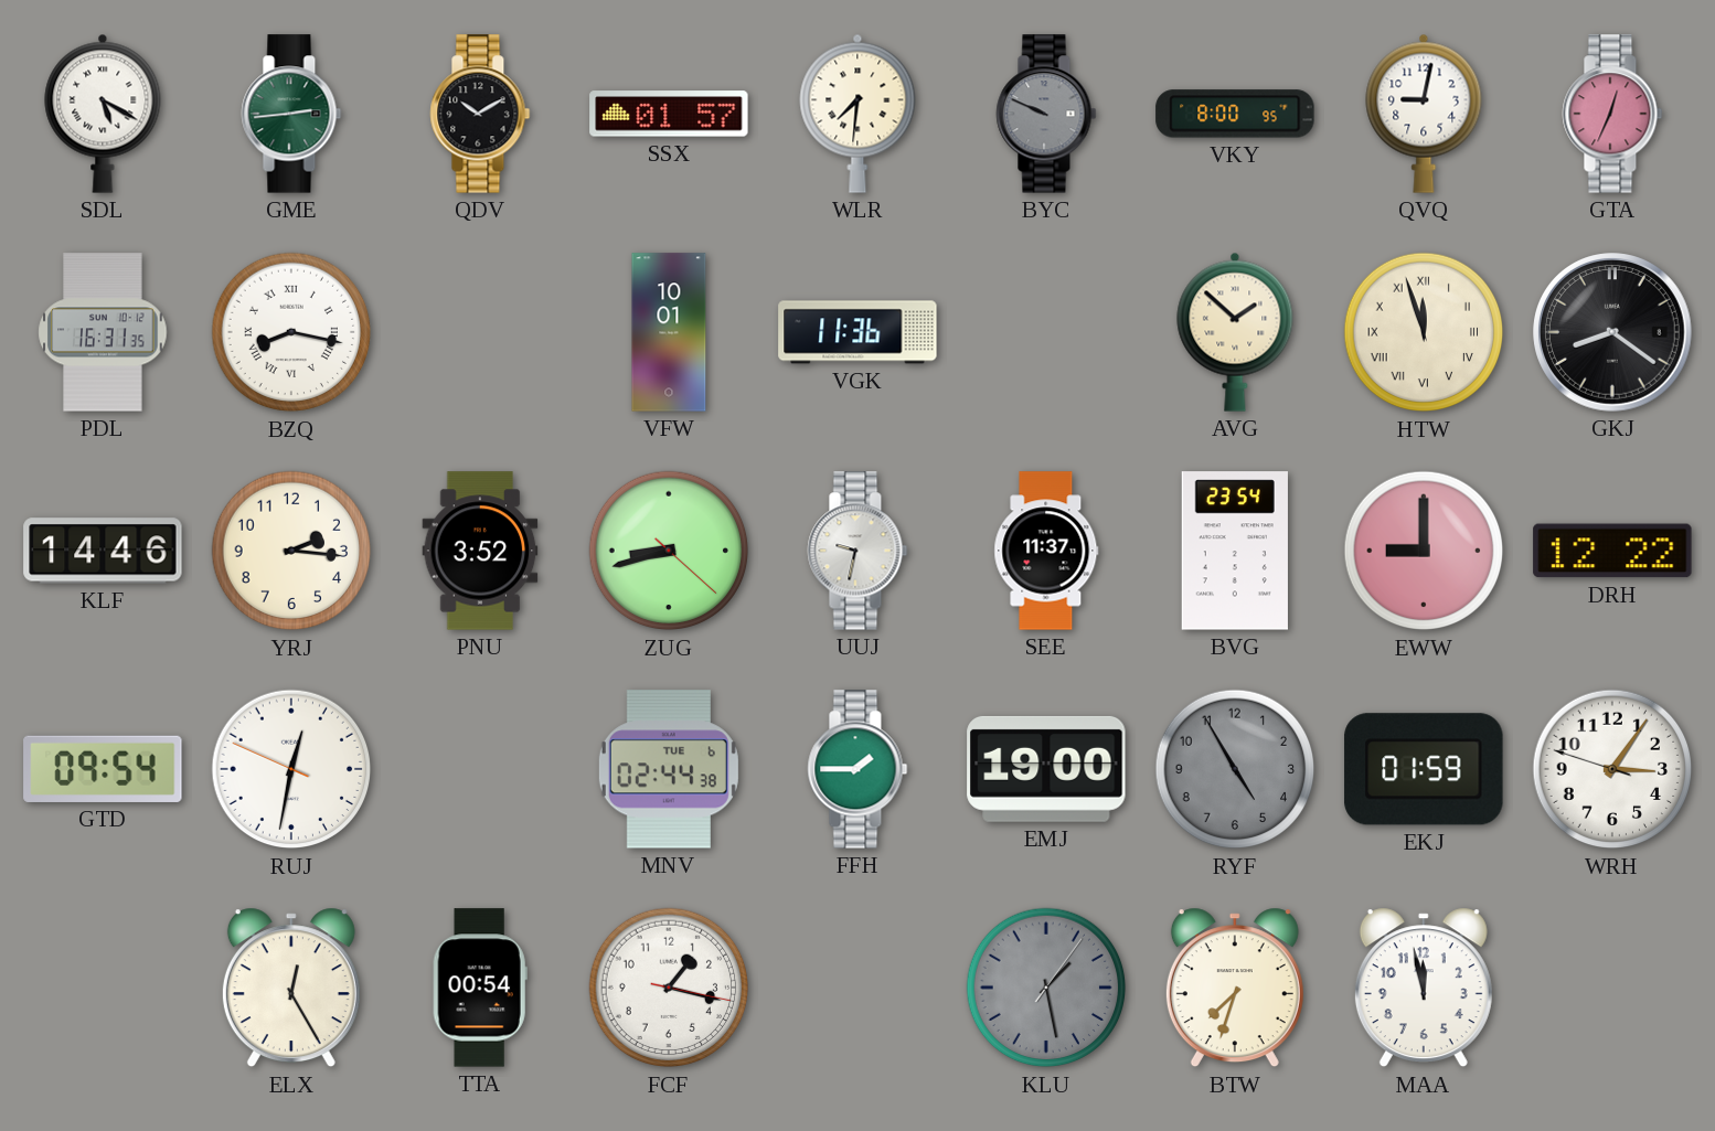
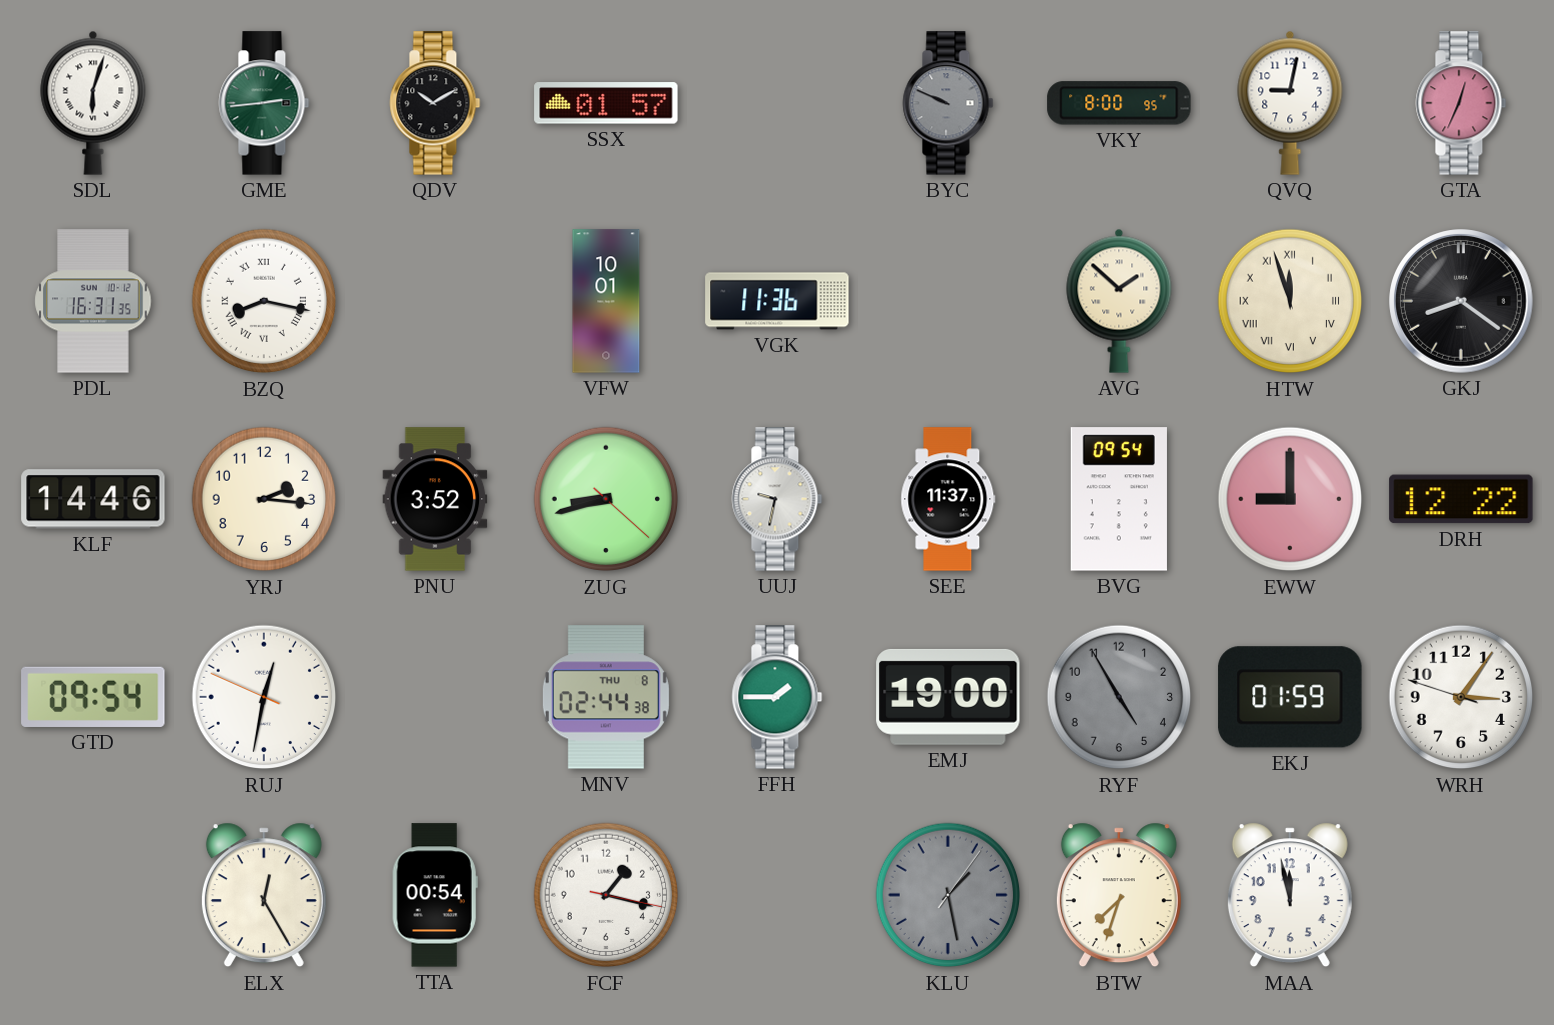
SDL: 5:20 -> 6:03
WLR: 7:31 -> none
BVG: 23:54 -> 09:54
MNV date: TUE 6 -> THU 8
